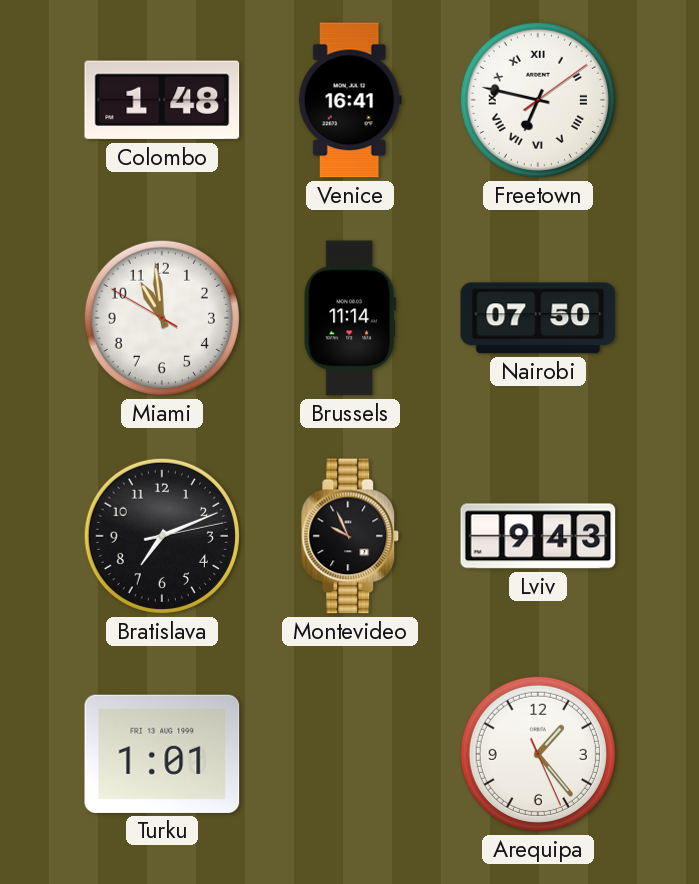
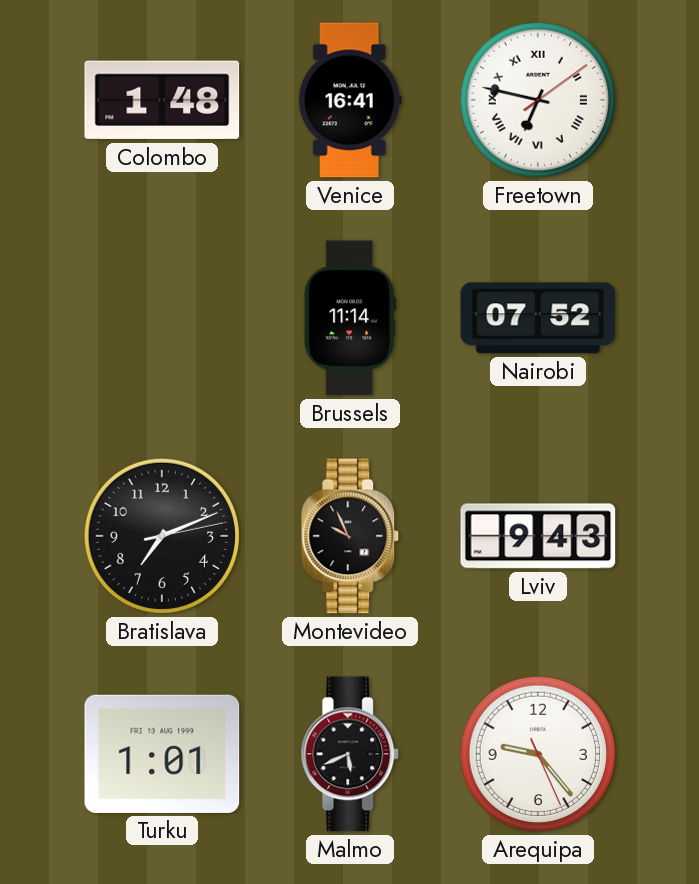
Miami: 10:58 -> none
Nairobi: 07:50 -> 07:52
Malmo: none -> 5:41
Arequipa: 1:23 -> 9:23
